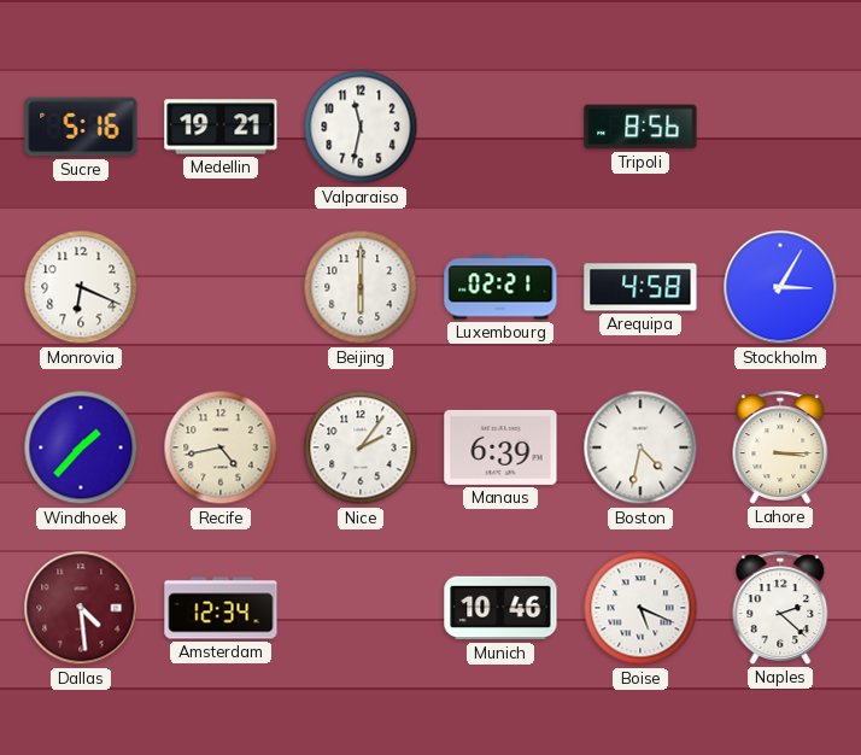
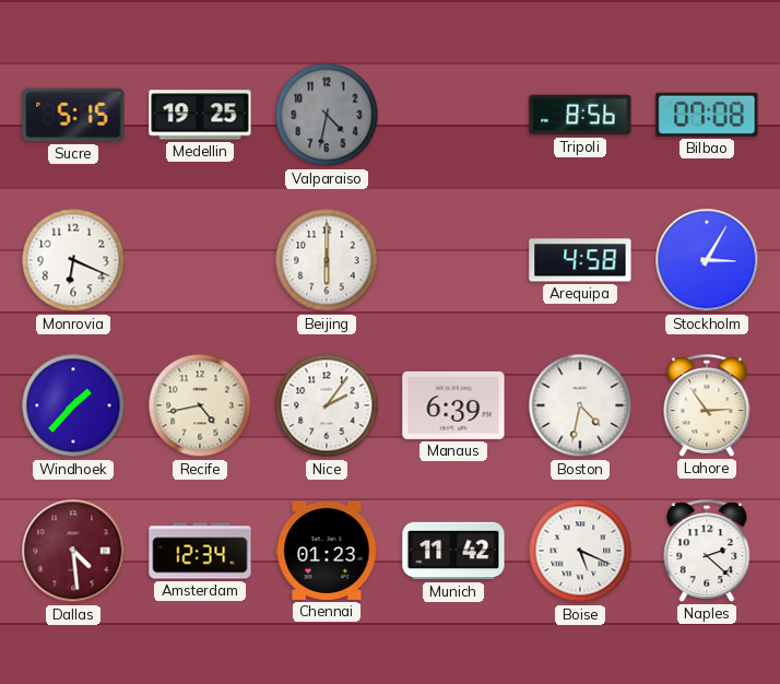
Sucre: 5:16 -> 5:15
Medellin: 19:21 -> 19:25
Valparaiso: 11:32 -> 4:32
Valparaiso dial: white -> grey
Bilbao: none -> 07:08
Luxembourg: 02:21 -> none
Lahore: 3:15 -> 2:54
Chennai: none -> 01:23
Munich: 10:46 -> 11:42
